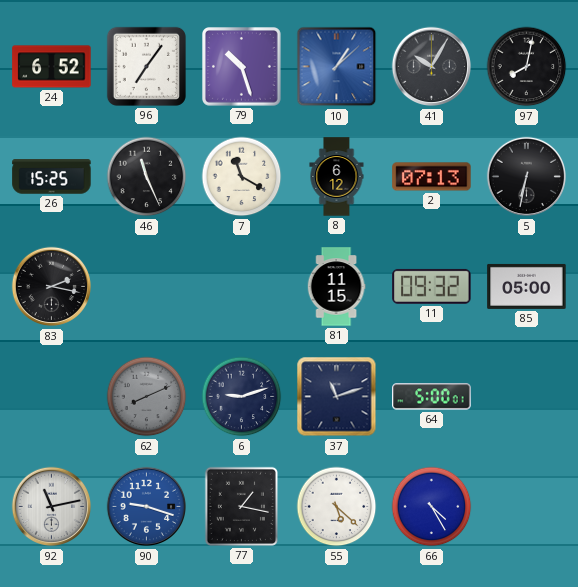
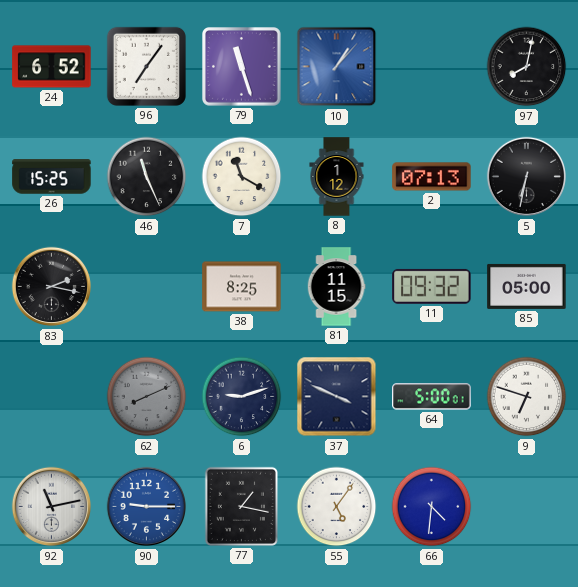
79: 10:27 -> 11:27
10: 1:08 -> 1:07
41: 10:05 -> none
8: 6:12 -> 1:12
38: none -> 8:25
37: 11:12 -> 3:49
9: none -> 6:48
90: 9:18 -> 9:15
55: 5:22 -> 5:06
66: 4:25 -> 4:31
